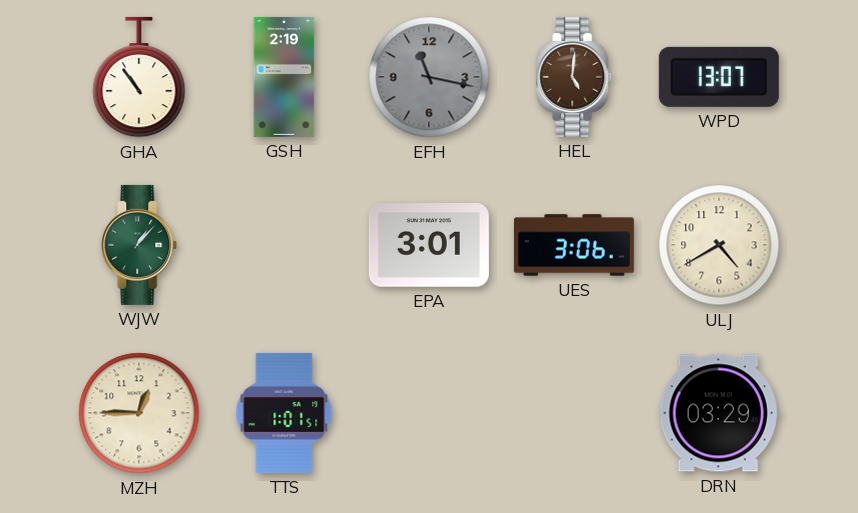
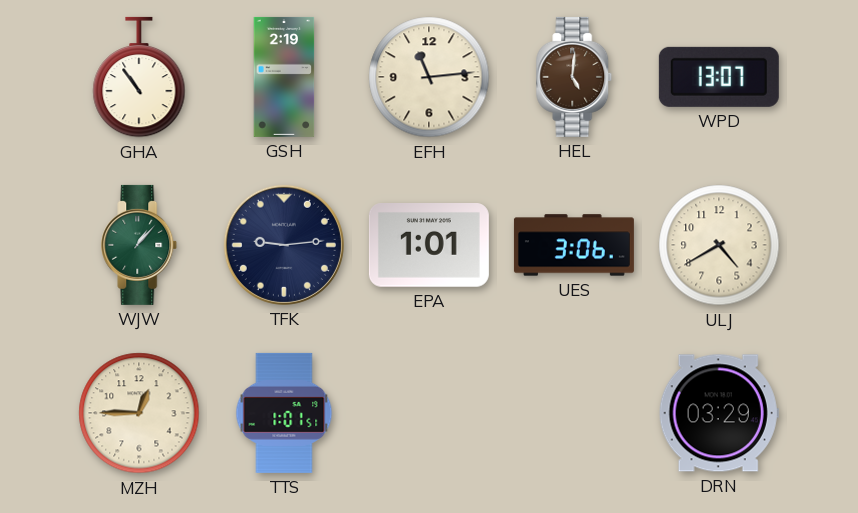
EFH: 11:17 -> 11:14
EFH dial: grey -> cream
TFK: none -> 9:14
EPA: 3:01 -> 1:01
